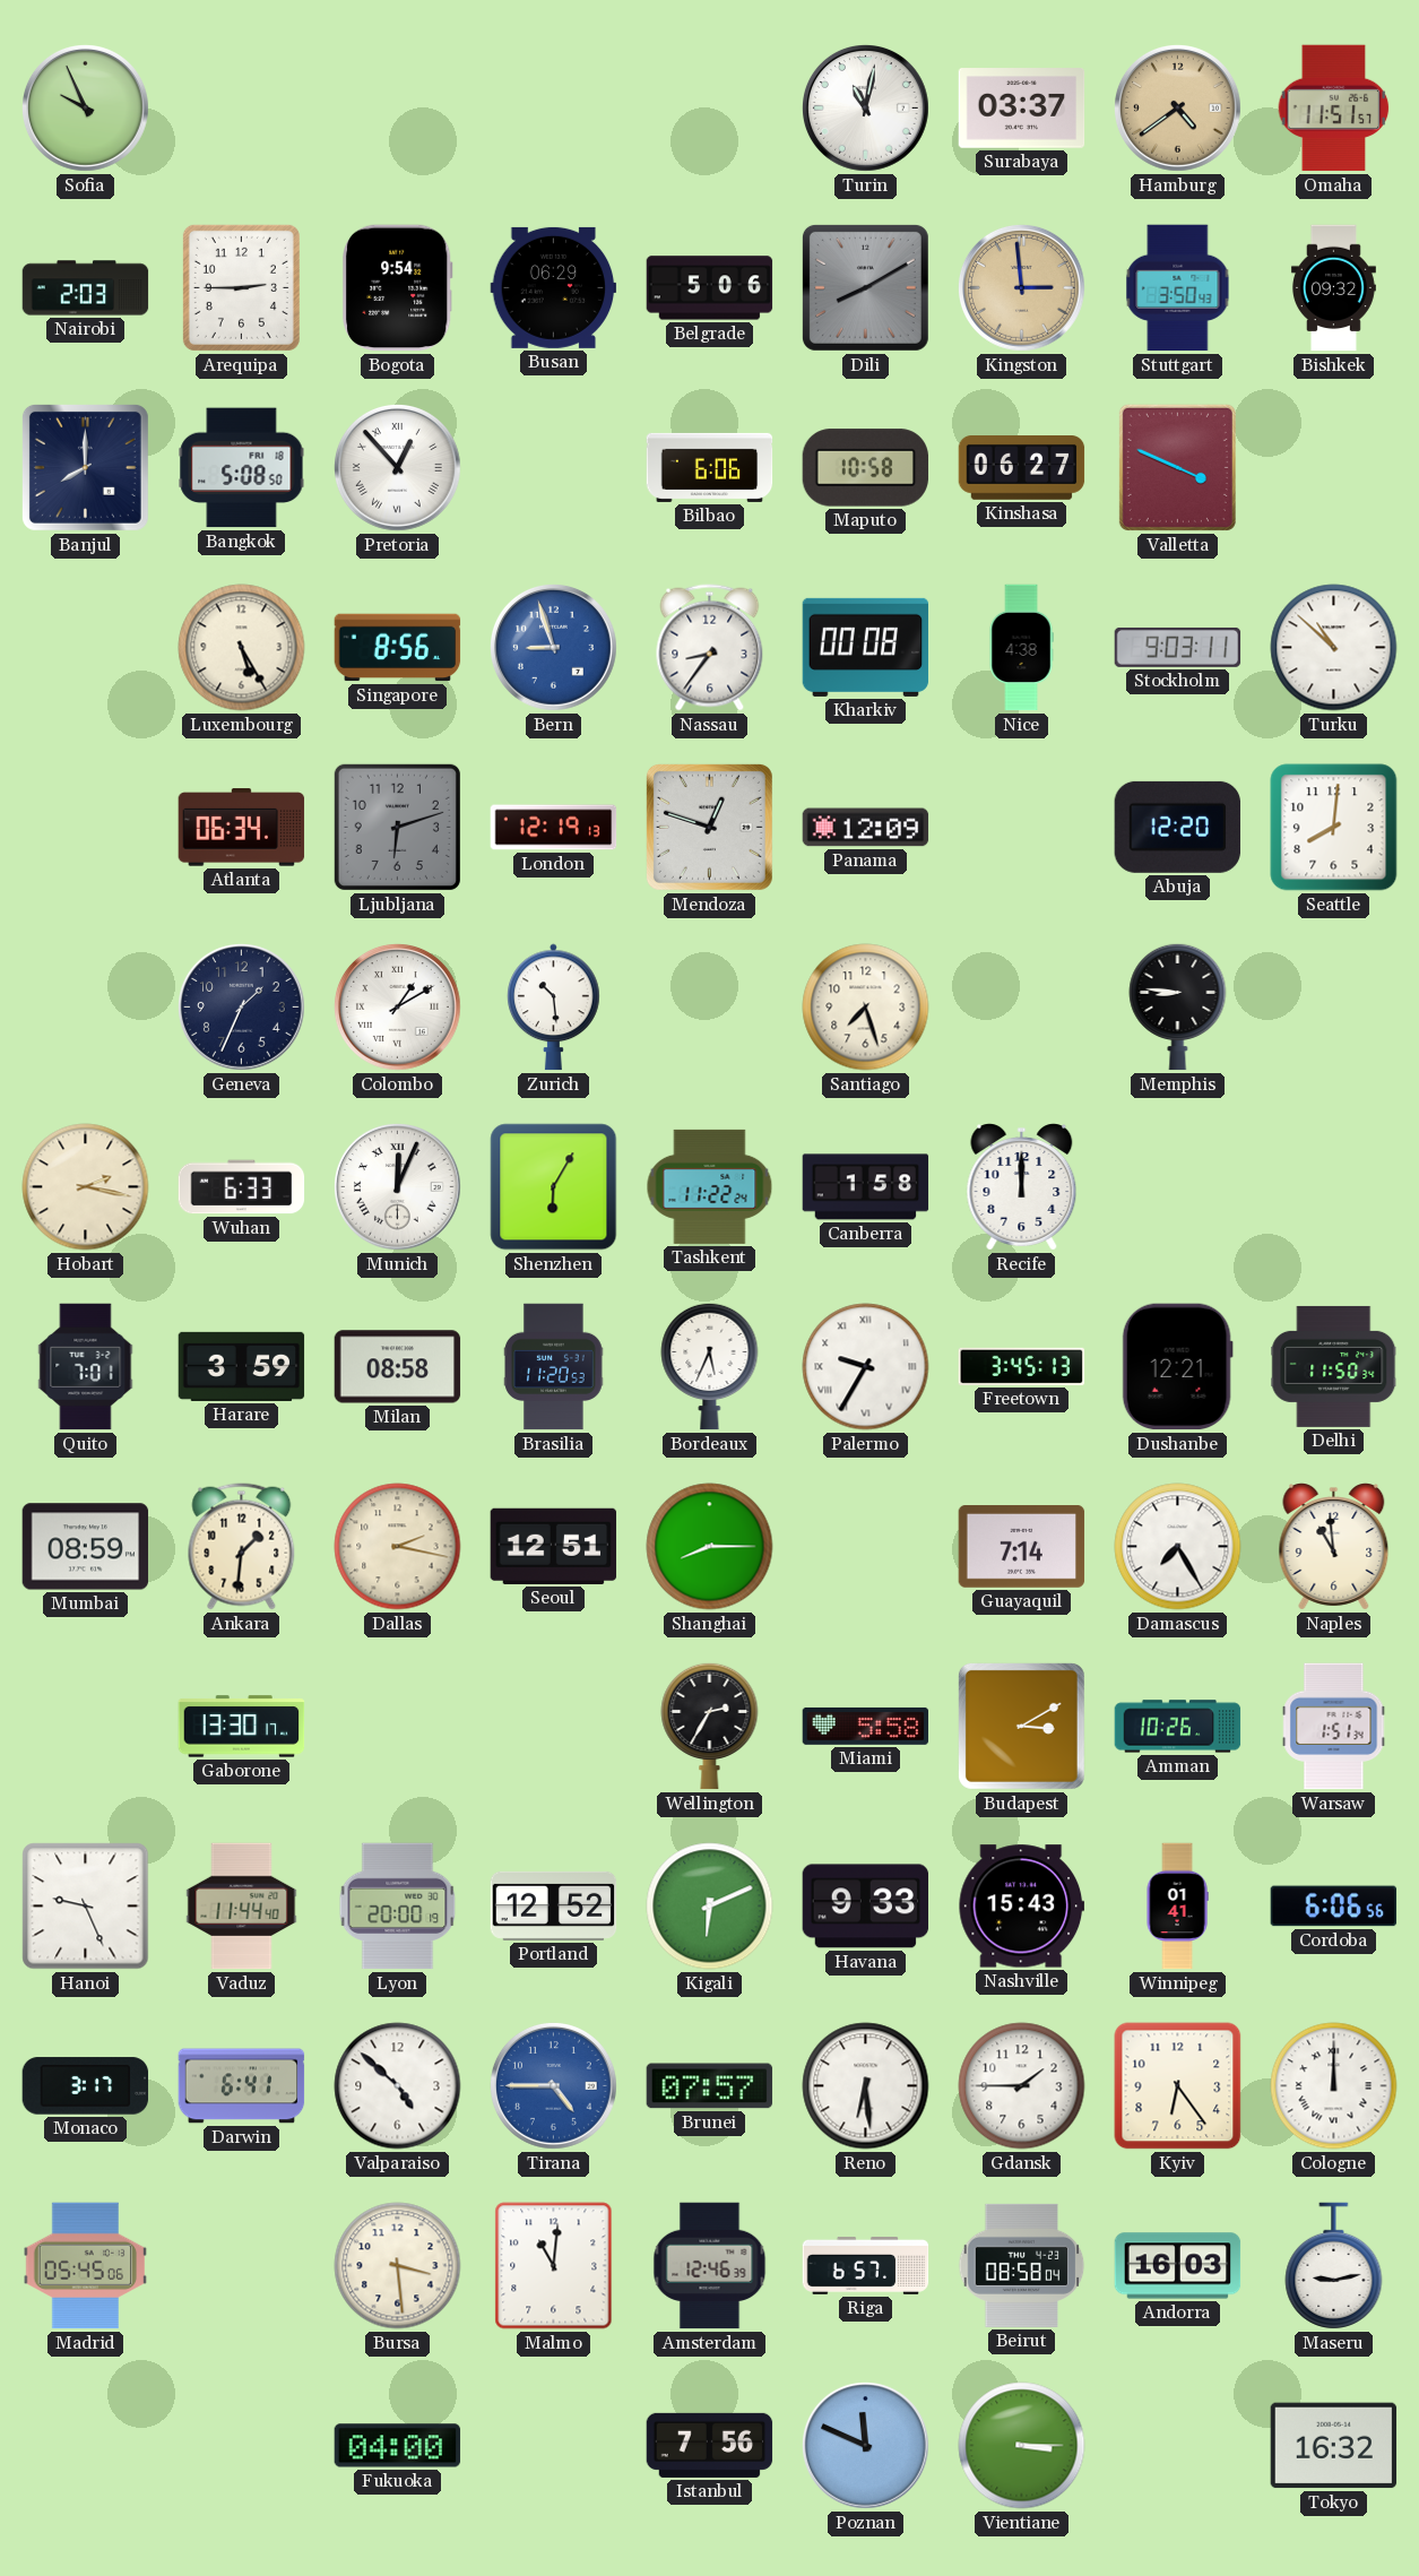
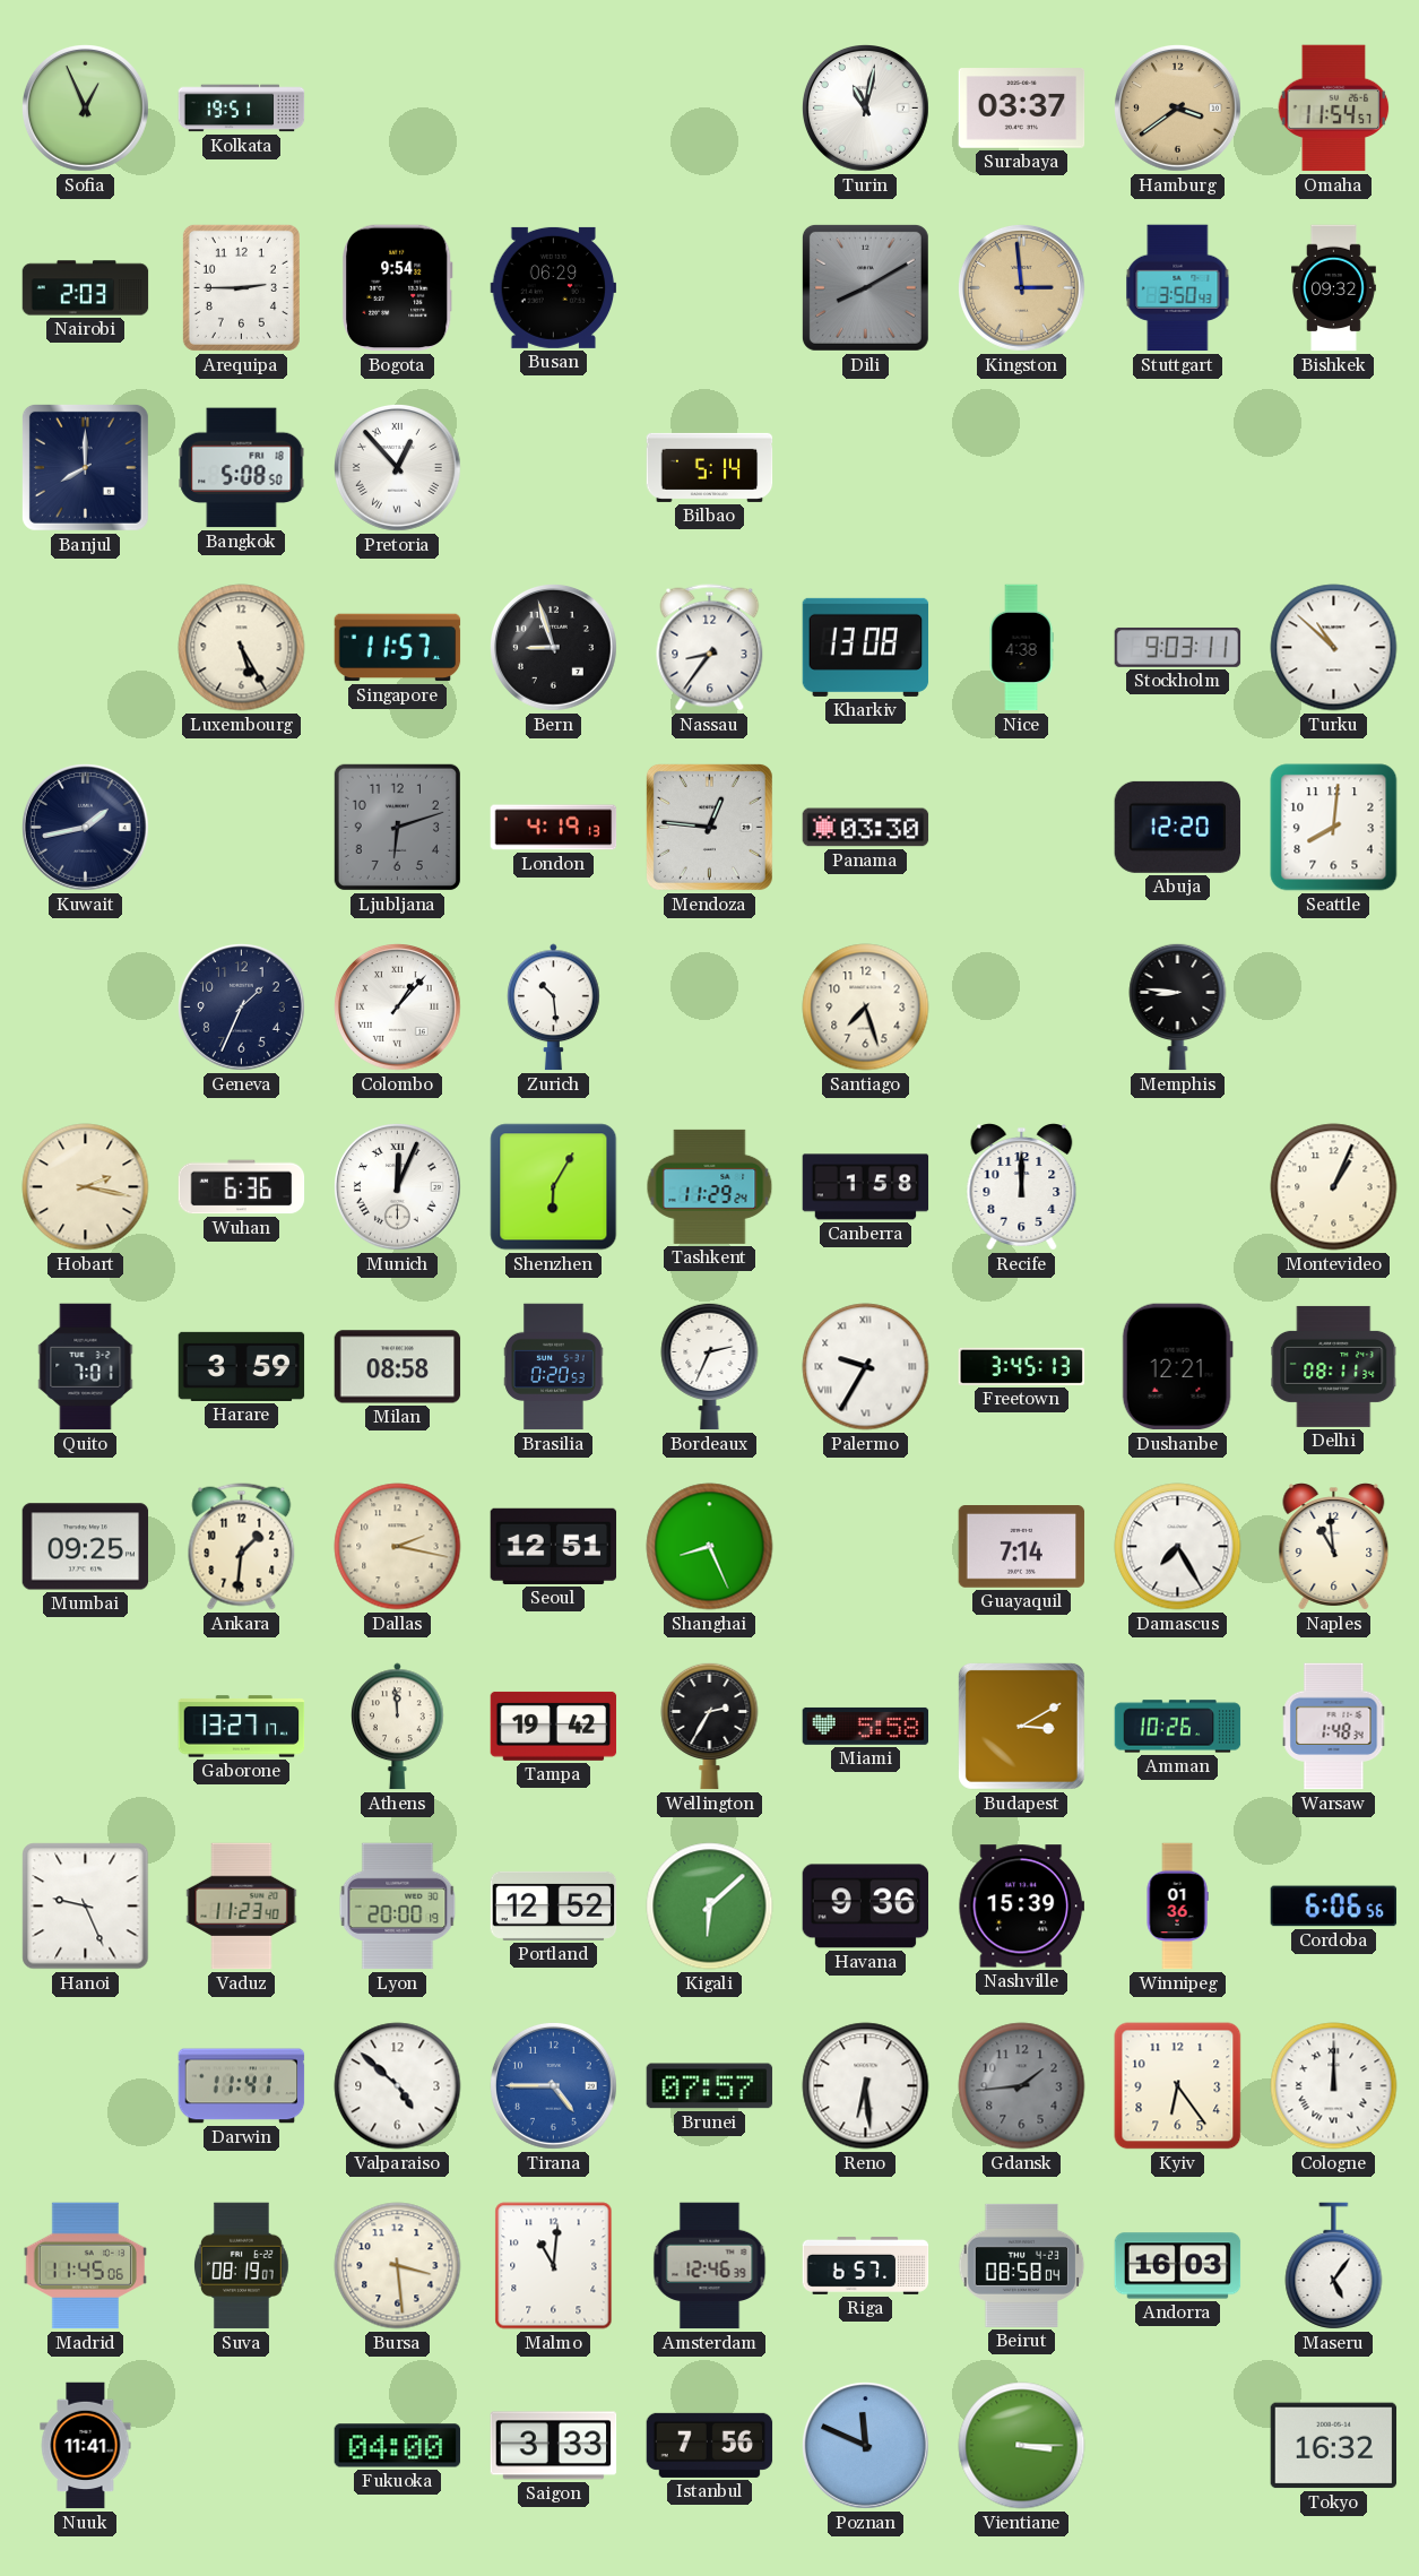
Sofia: 9:56 -> 12:56
Kolkata: none -> 19:51
Hamburg: 4:39 -> 3:39
Omaha: 11:51 -> 11:54
Belgrade: 5:06 -> none
Bilbao: 6:06 -> 5:14
Maputo: 10:58 -> none
Kinshasa: 06:27 -> none
Valletta: 3:49 -> none
Singapore: 8:56 -> 11:57
Bern dial: blue -> black
Kharkiv: 00:08 -> 13:08
Kuwait: none -> 1:43
Atlanta: 06:34 -> none
London: 12:19 -> 4:19
Mendoza: 12:48 -> 12:46
Panama: 12:09 -> 03:30
Colombo: 1:10 -> 1:07
Wuhan: 6:33 -> 6:36
Tashkent: 11:22 -> 11:29
Montevideo: none -> 1:04
Brasilia: 11:20 -> 0:20
Bordeaux: 5:34 -> 2:34
Delhi: 11:50 -> 08:11
Mumbai: 08:59 -> 09:25
Shanghai: 8:15 -> 8:26
Gaborone: 13:30 -> 13:27
Athens: none -> 11:59
Tampa: none -> 19:42
Warsaw: 1:51 -> 1:48
Vaduz: 11:44 -> 11:23
Kigali: 6:11 -> 6:08
Havana: 9:33 -> 9:36
Nashville: 15:43 -> 15:39
Winnipeg: 01:41 -> 01:36
Monaco: 3:17 -> none
Darwin: 6:41 -> 11:41
Gdansk: 1:45 -> 1:44
Gdansk dial: white -> grey
Madrid: 05:45 -> 11:45
Suva: none -> 08:19
Maseru: 9:13 -> 5:06
Nuuk: none -> 11:41
Saigon: none -> 3:33
